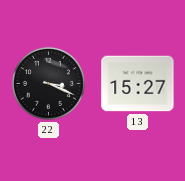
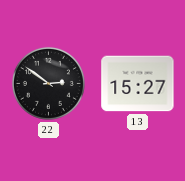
22: 3:19 -> 2:51
